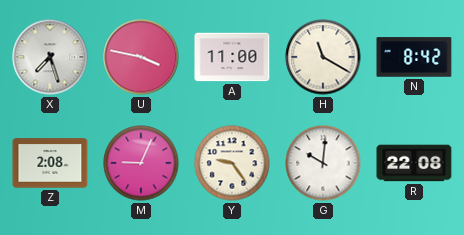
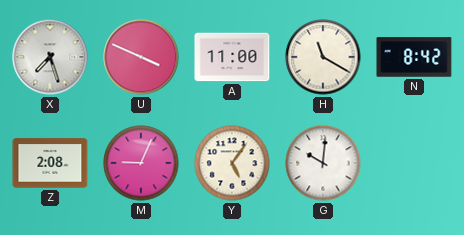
U: 3:47 -> 3:49
Y: 9:24 -> 5:06
R: 22:08 -> none
